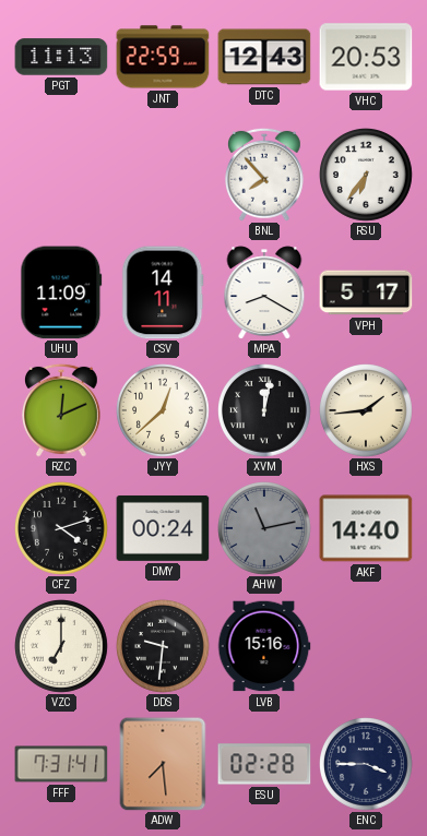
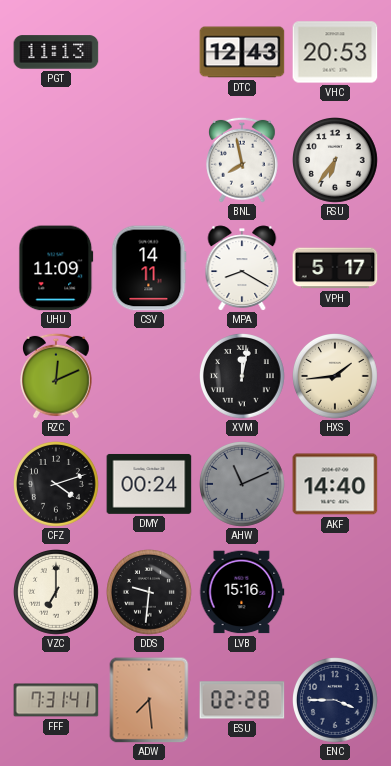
JNT: 22:59 -> none
BNL: 7:53 -> 7:58
JYY: 12:38 -> none
AHW: 11:13 -> 11:11
